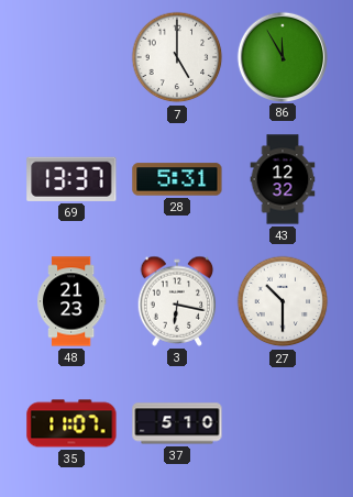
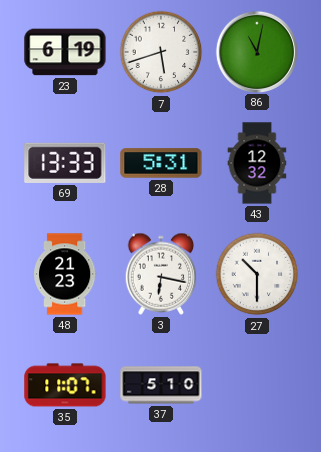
23: none -> 6:19
7: 5:00 -> 5:42
86: 11:55 -> 11:02
69: 13:37 -> 13:33
